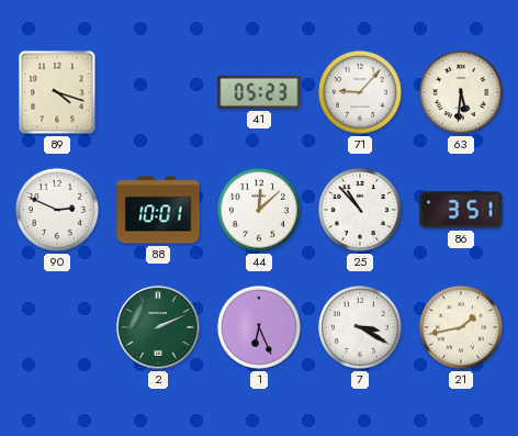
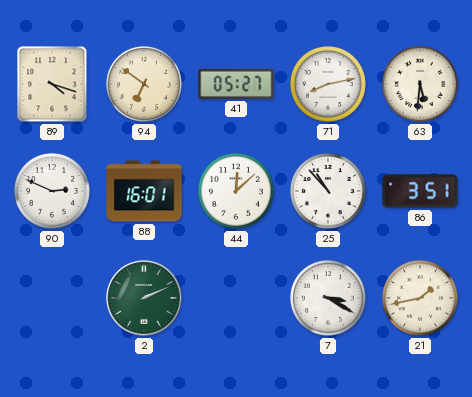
94: none -> 6:51
41: 05:23 -> 05:27
71: 9:07 -> 8:13
88: 10:01 -> 16:01
1: 6:26 -> none
